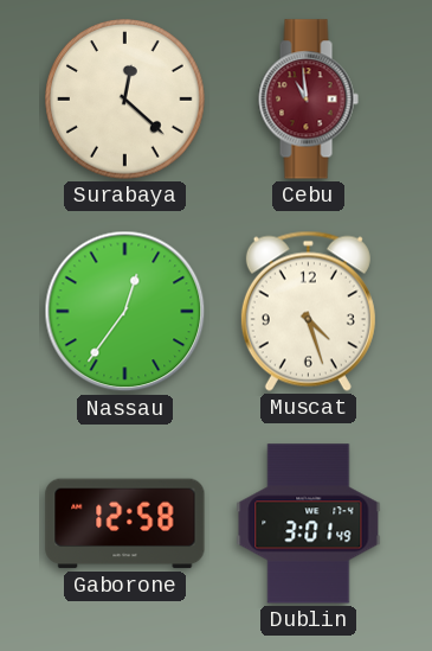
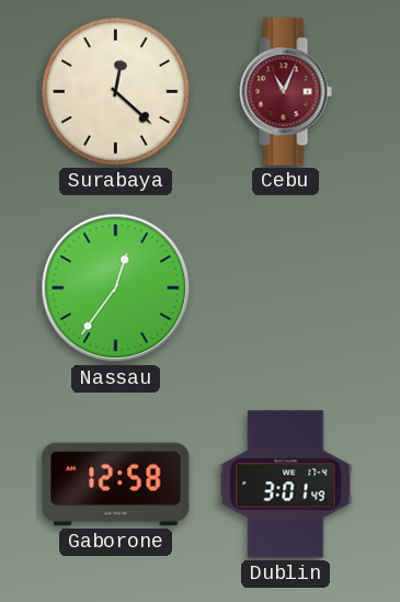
Cebu: 10:59 -> 11:04
Muscat: 4:27 -> none
